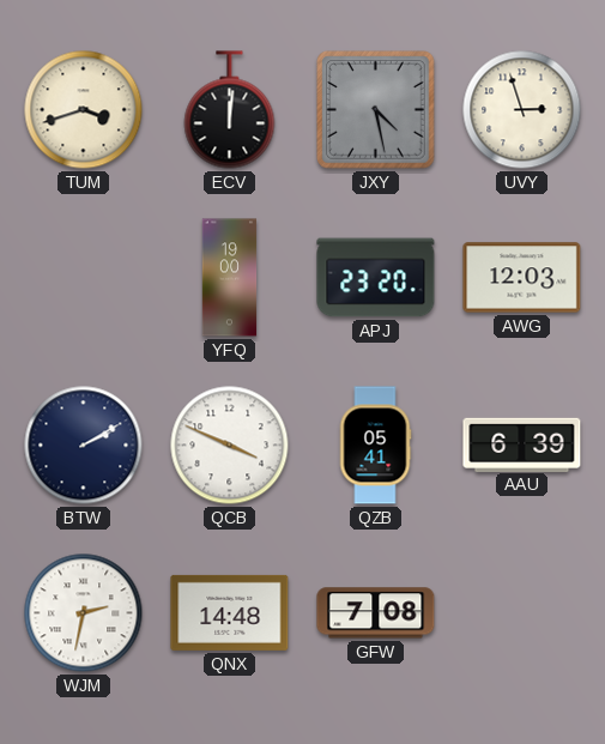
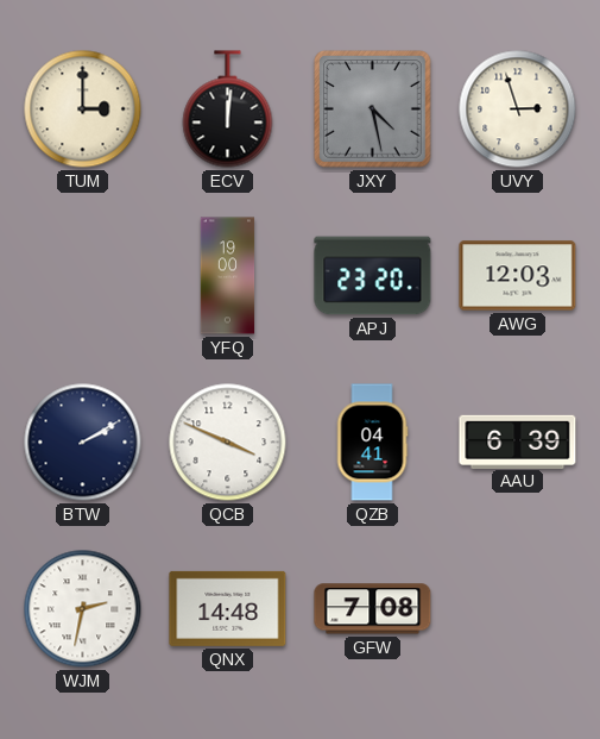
TUM: 3:42 -> 3:00
QZB: 05:41 -> 04:41
